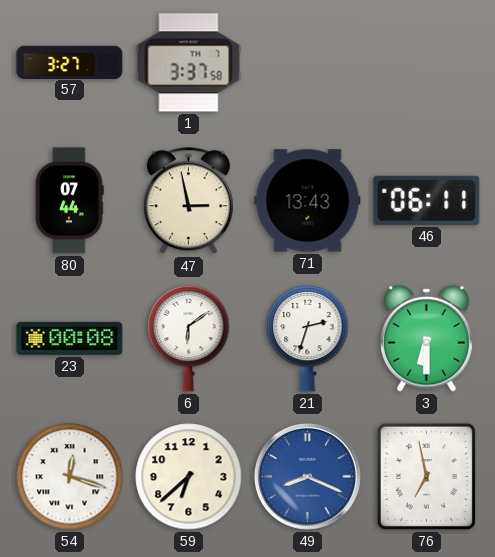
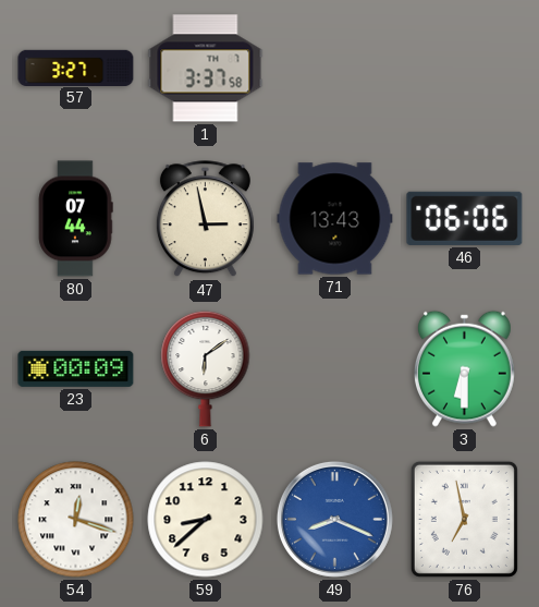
46: 06:11 -> 06:06
23: 00:08 -> 00:09
21: 2:33 -> none
59: 6:38 -> 8:38
